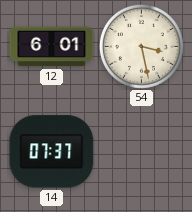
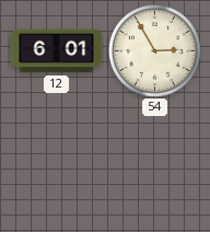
54: 3:28 -> 2:55
14: 07:37 -> none
